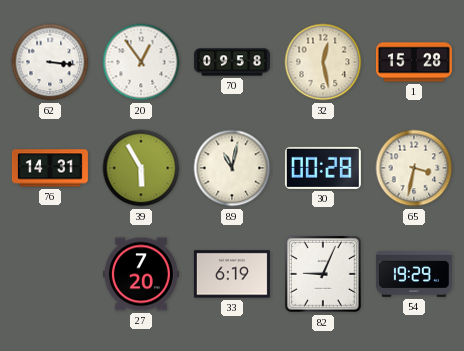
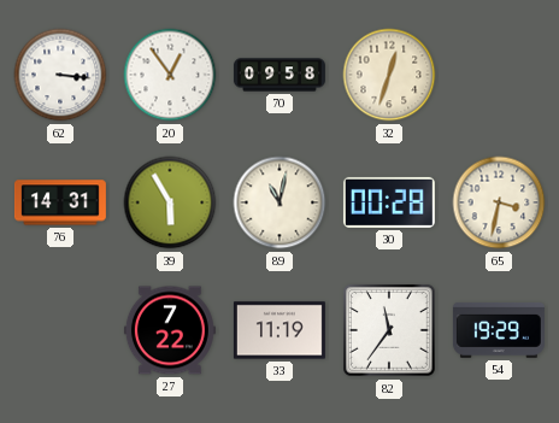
32: 12:28 -> 12:33
1: 15:28 -> none
27: 7:20 -> 7:22
33: 6:19 -> 11:19
82: 9:04 -> 11:36
